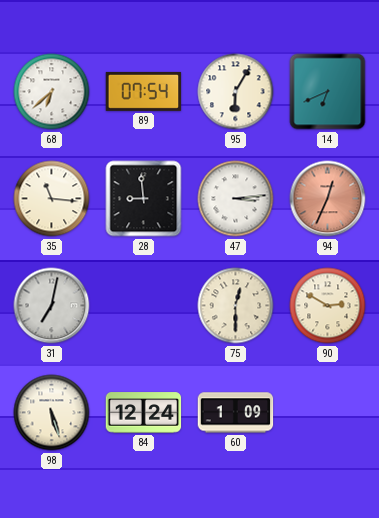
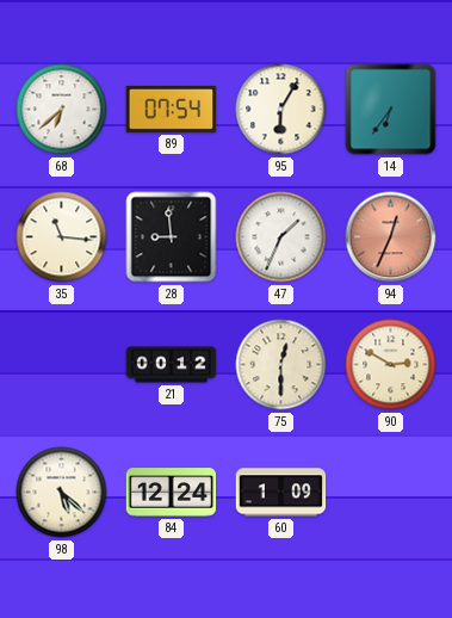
14: 6:41 -> 6:36
47: 3:14 -> 1:34
31: 7:02 -> none
21: none -> 00:12
98: 5:27 -> 5:22
